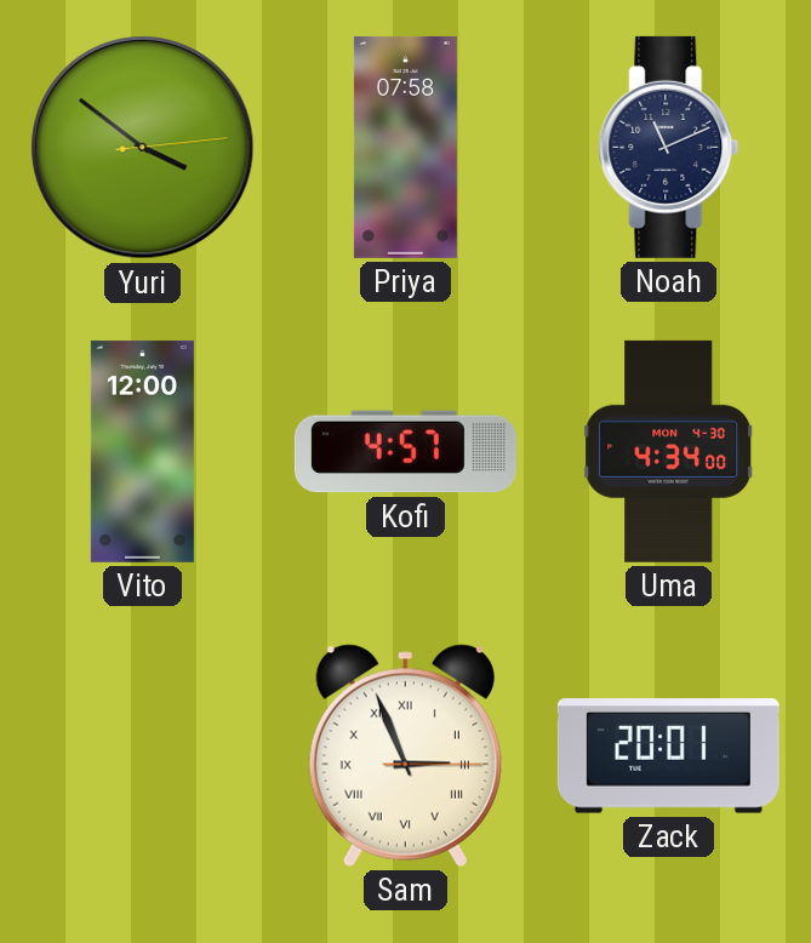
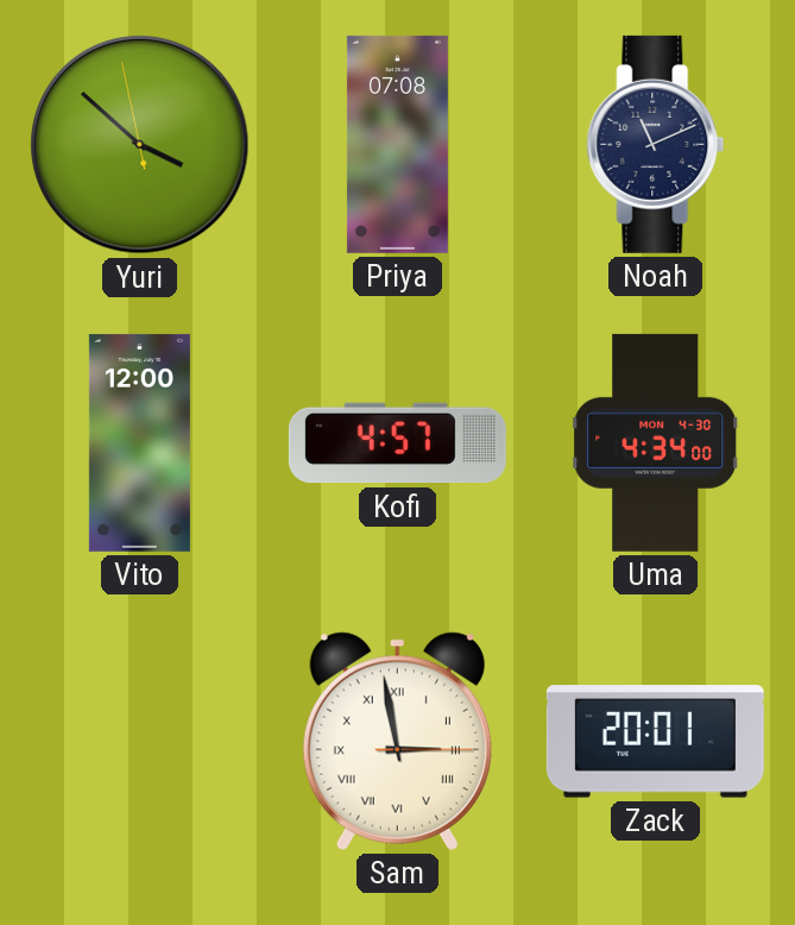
Yuri: 3:51:14 -> 3:51:58
Priya: 07:58 -> 07:08
Sam: 2:56 -> 2:58
